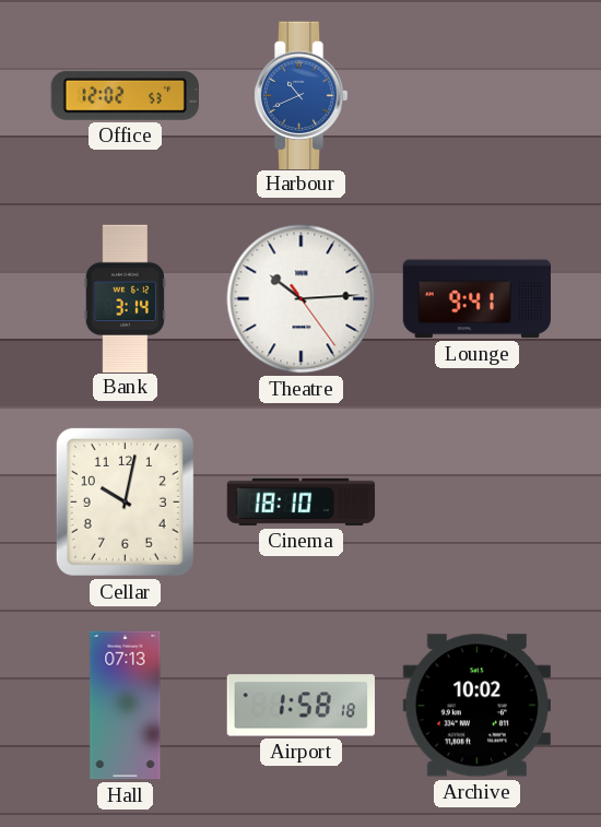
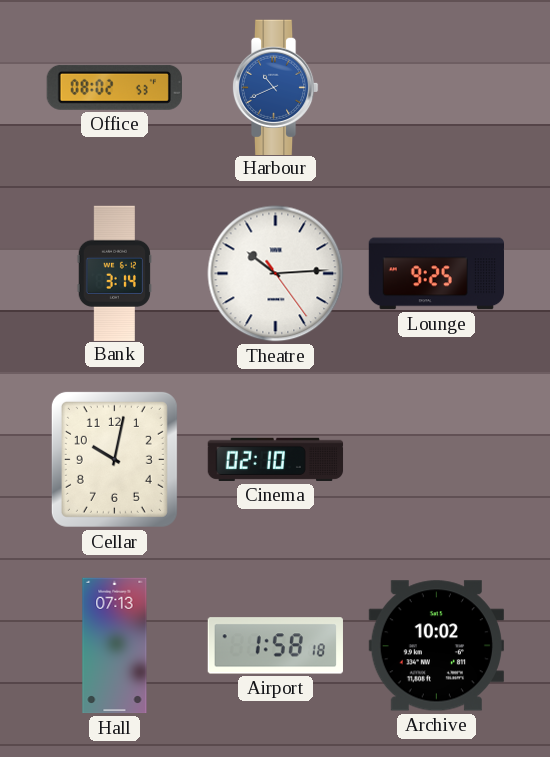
Office: 12:02 -> 08:02
Lounge: 9:41 -> 9:25
Cinema: 18:10 -> 02:10
